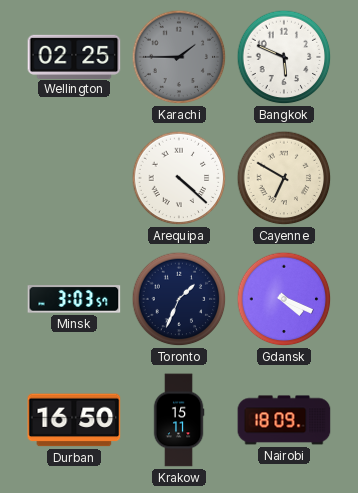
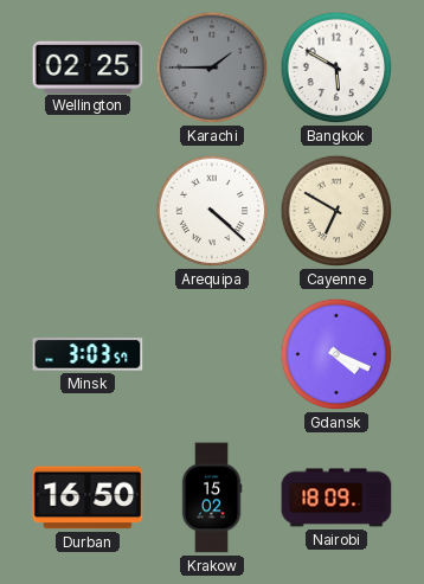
Bangkok: 5:49 -> 5:50
Toronto: 1:34 -> none
Krakow: 15:11 -> 15:02
